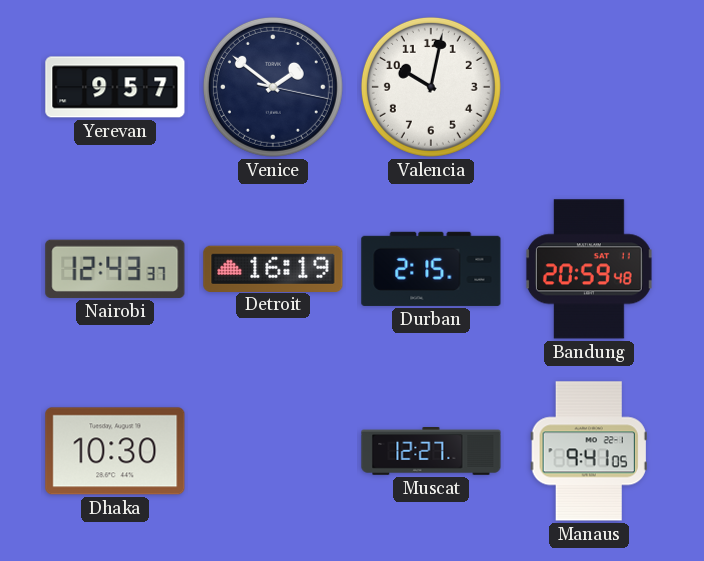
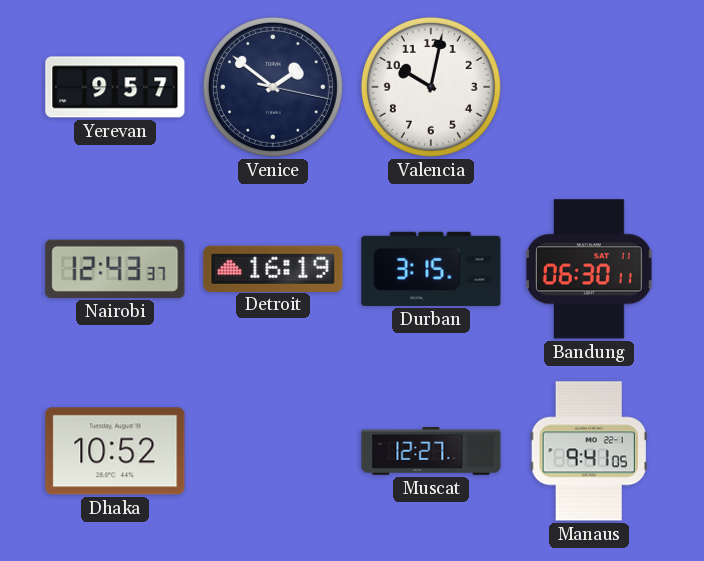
Durban: 2:15 -> 3:15
Bandung: 20:59 -> 06:30
Dhaka: 10:30 -> 10:52
